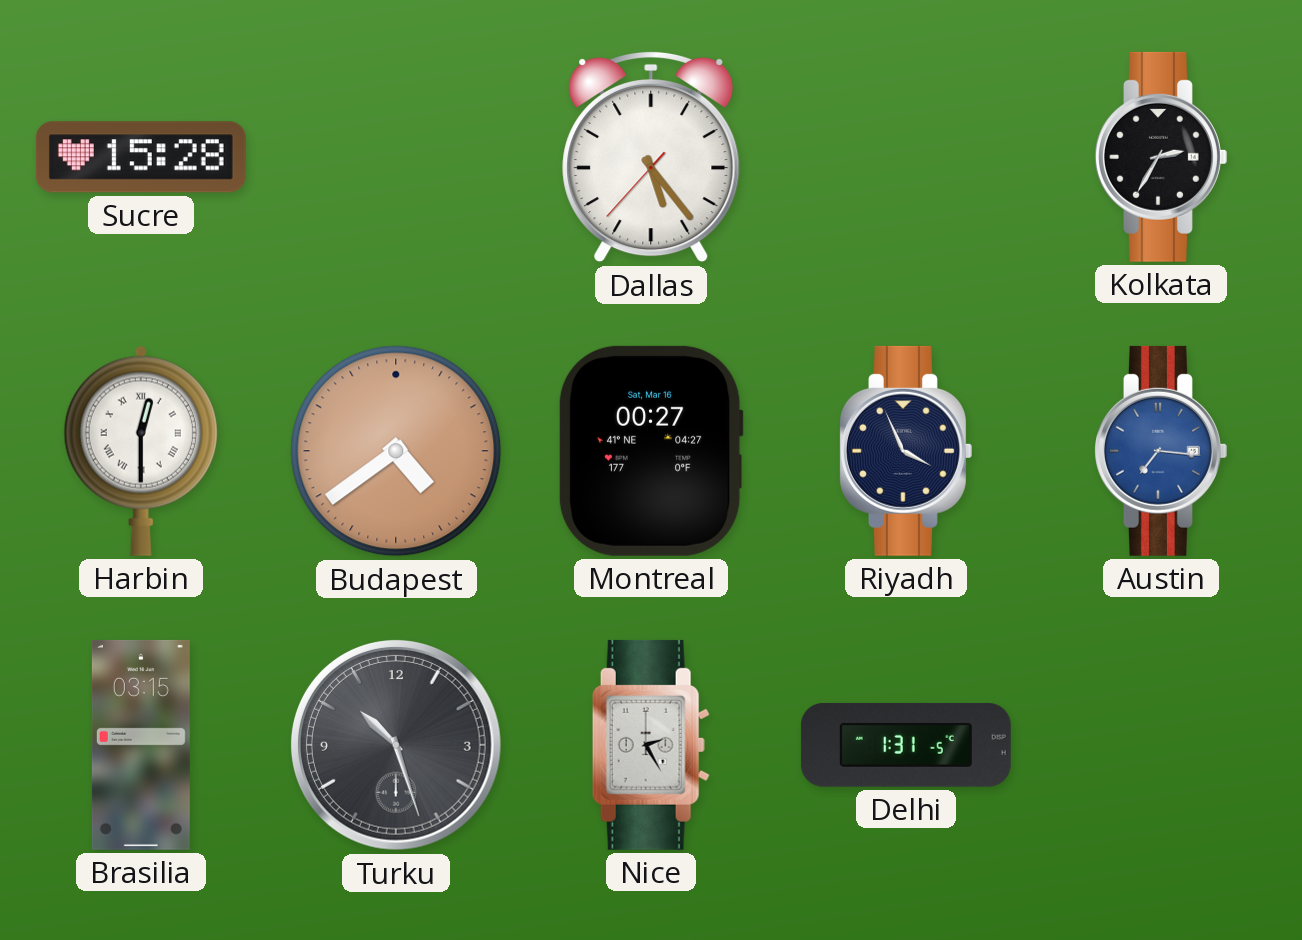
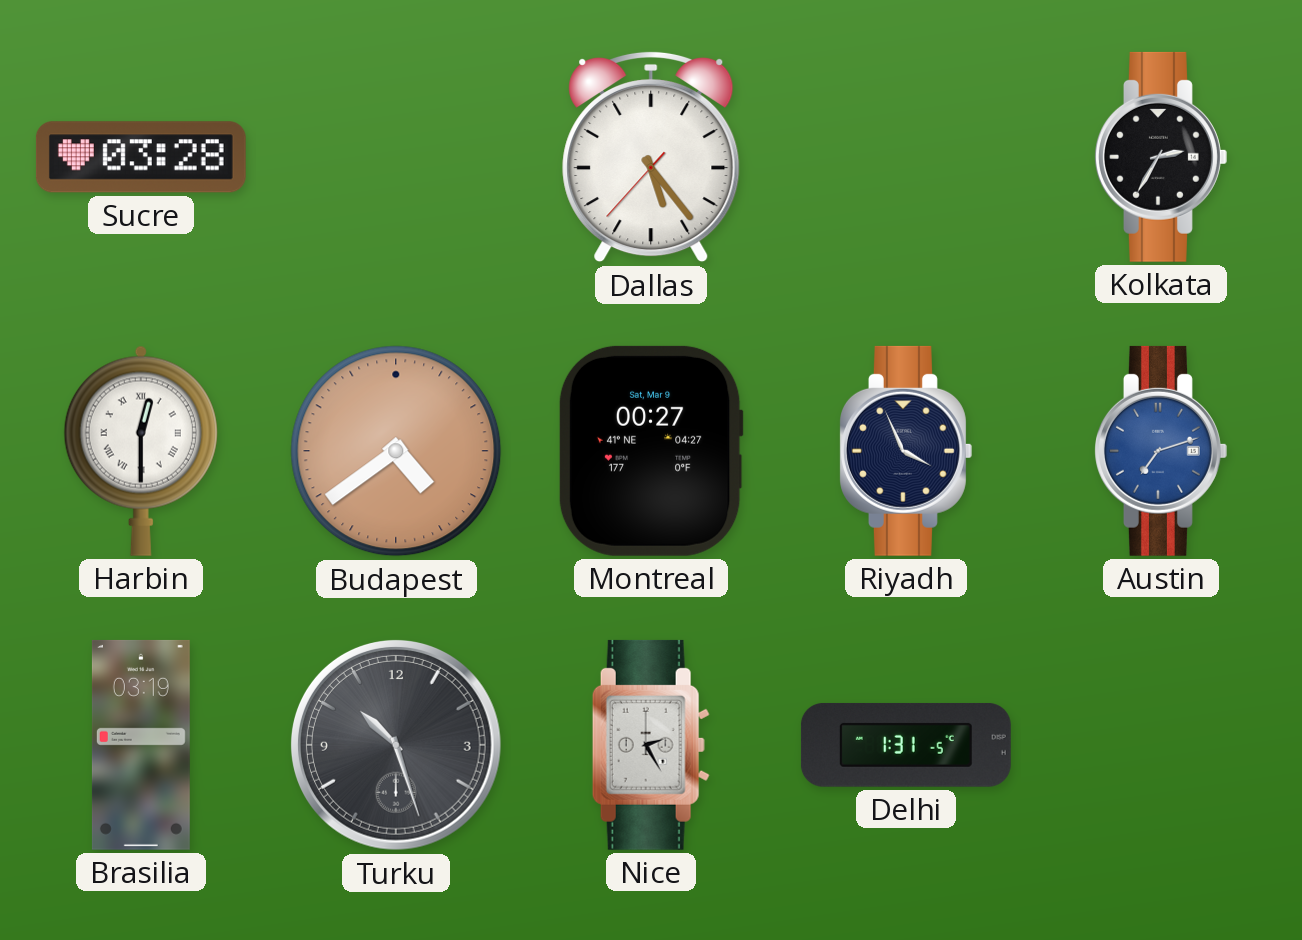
Sucre: 15:28 -> 03:28
Montreal date: Sat, Mar 16 -> Sat, Mar 9
Austin: 7:16 -> 7:12
Brasilia: 03:15 -> 03:19
